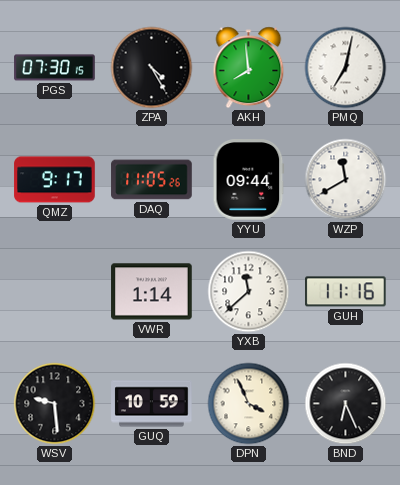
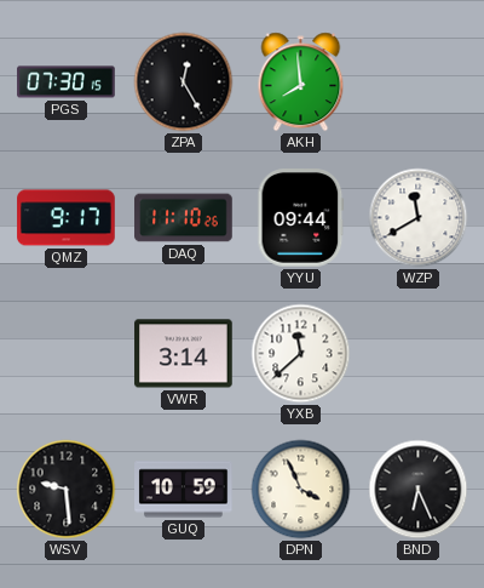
ZPA: 4:25 -> 12:25
PMQ: 7:02 -> none
DAQ: 11:05 -> 11:10
VWR: 1:14 -> 3:14
GUH: 11:16 -> none
